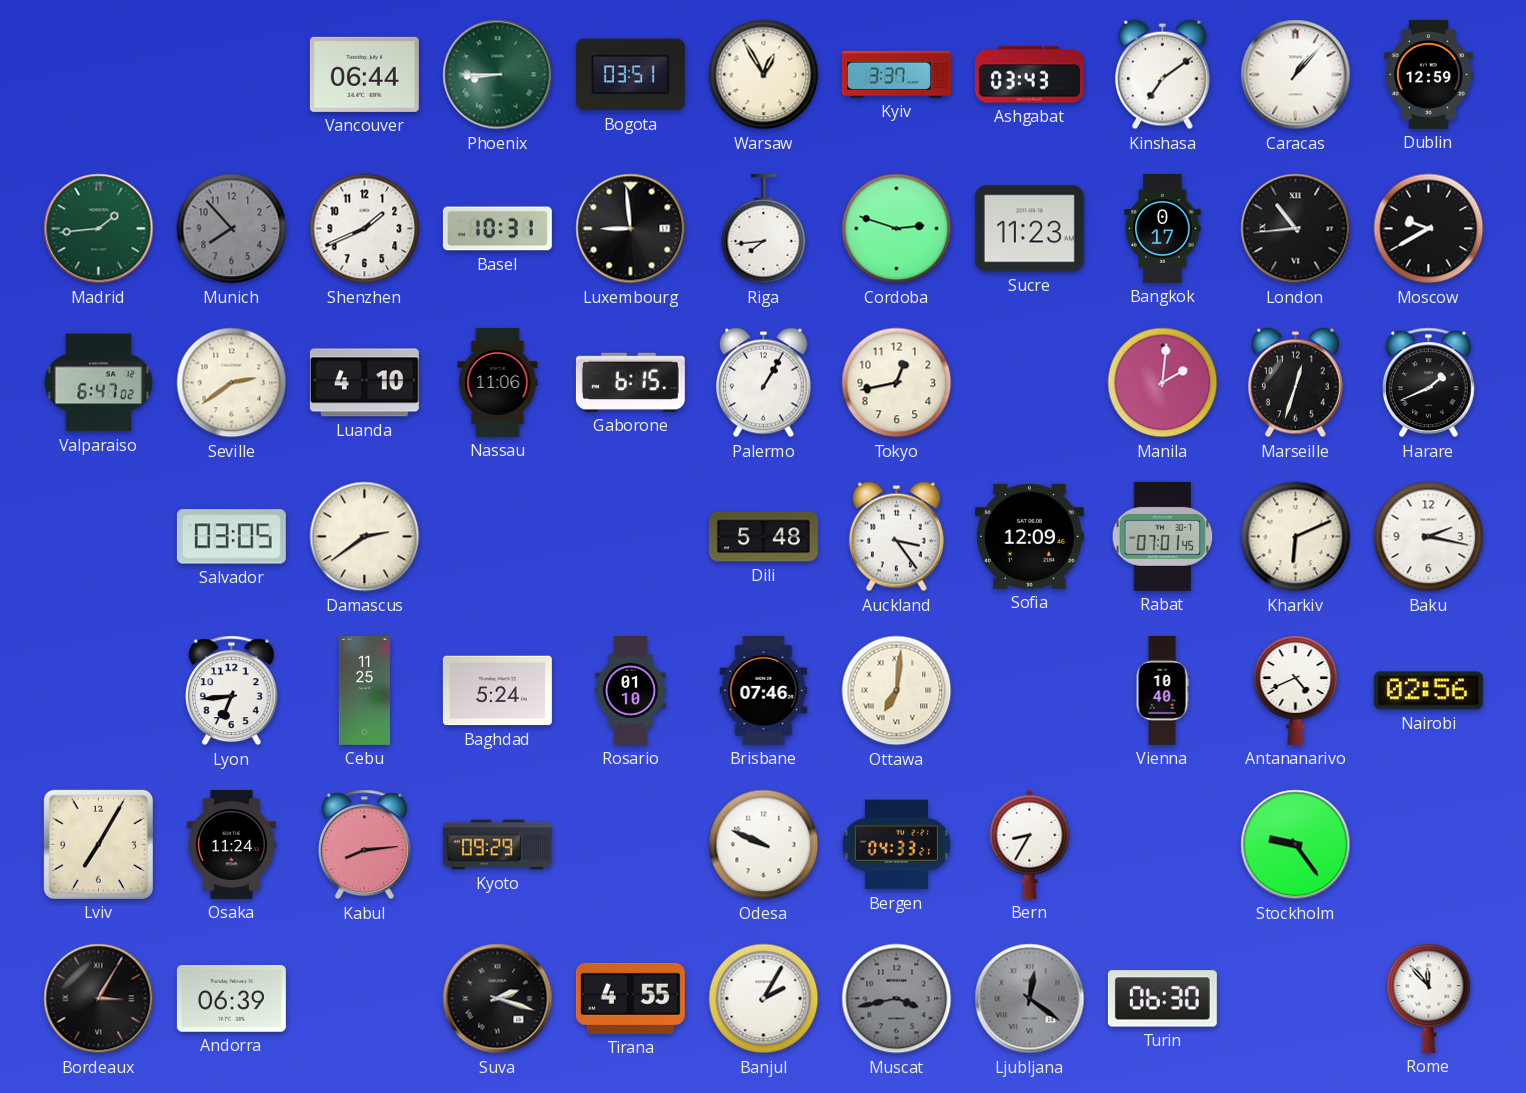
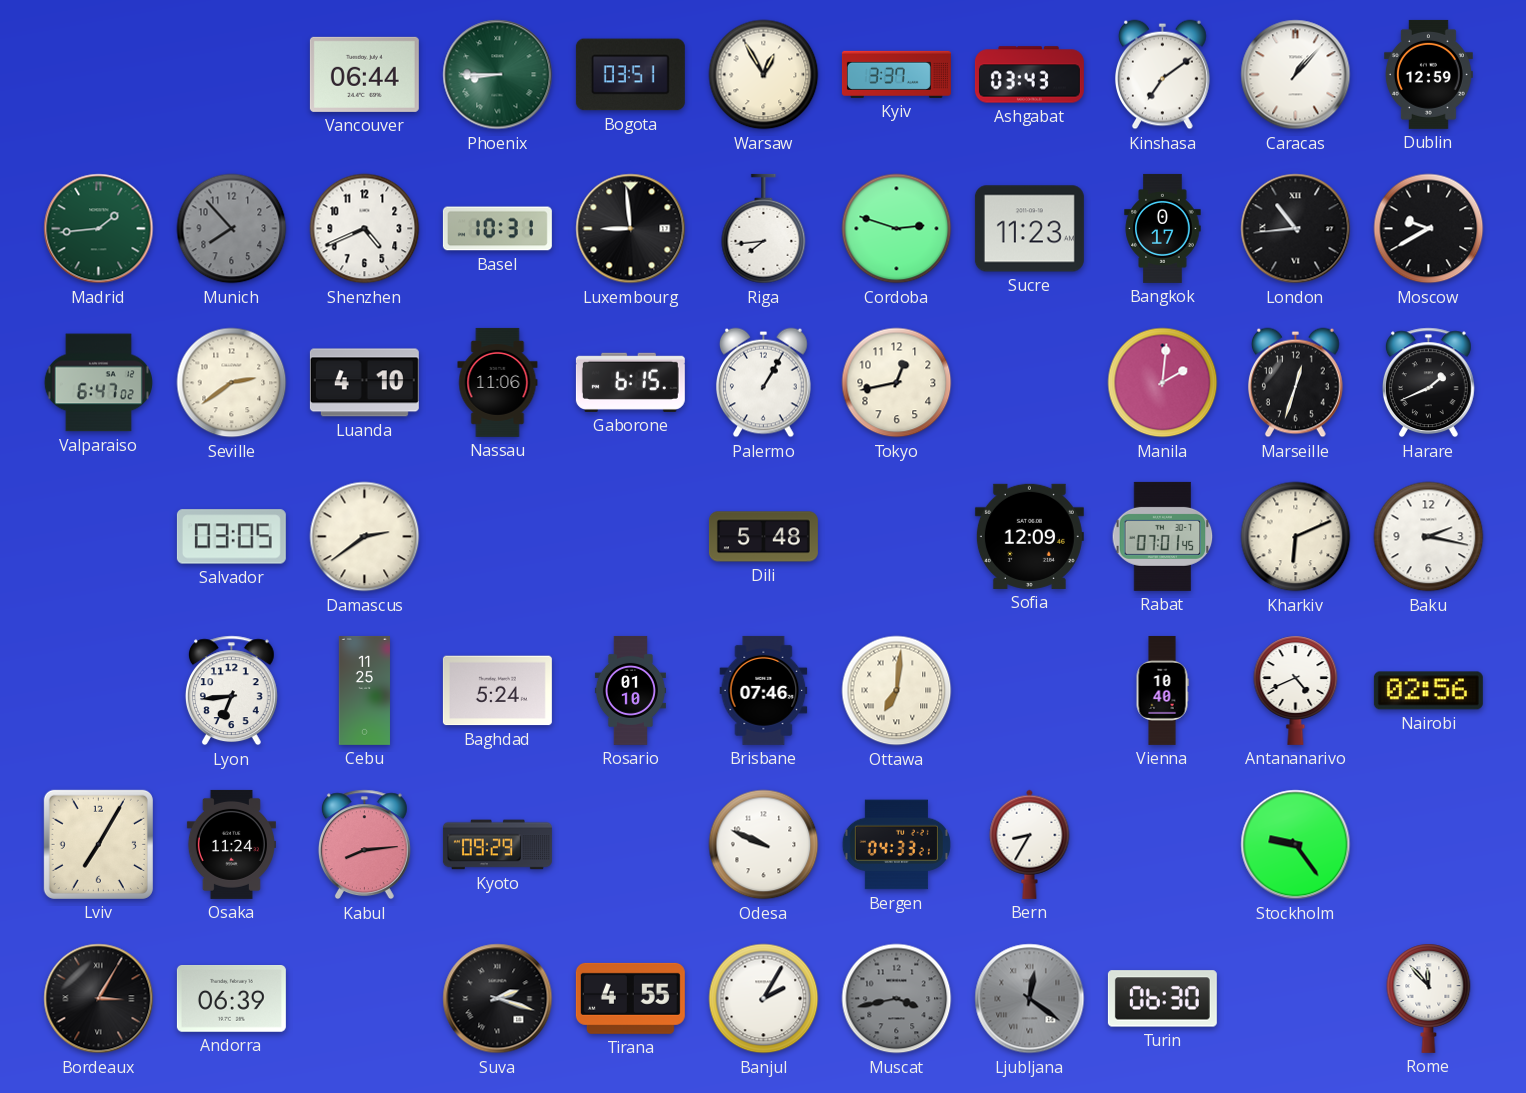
Shenzhen: 1:41 -> 4:41
Auckland: 3:24 -> none
